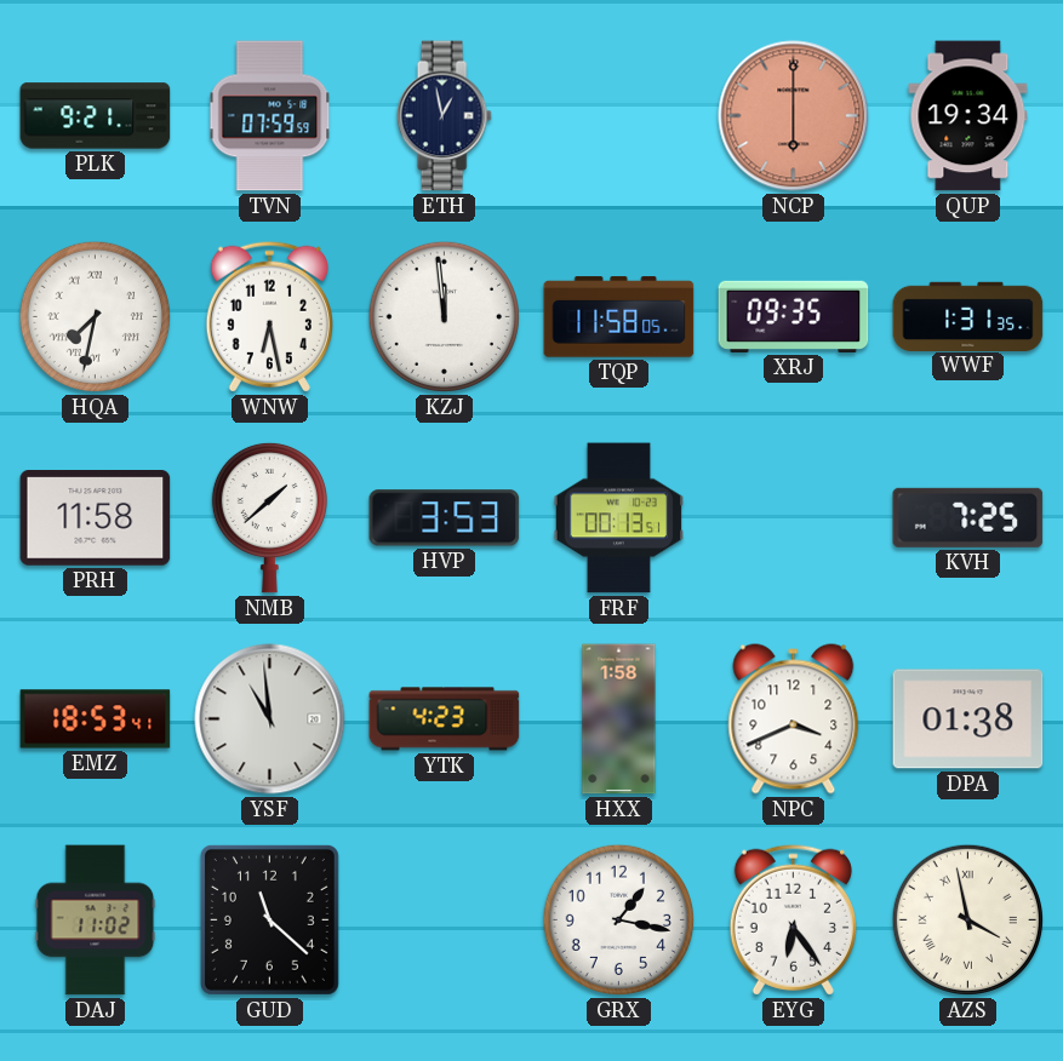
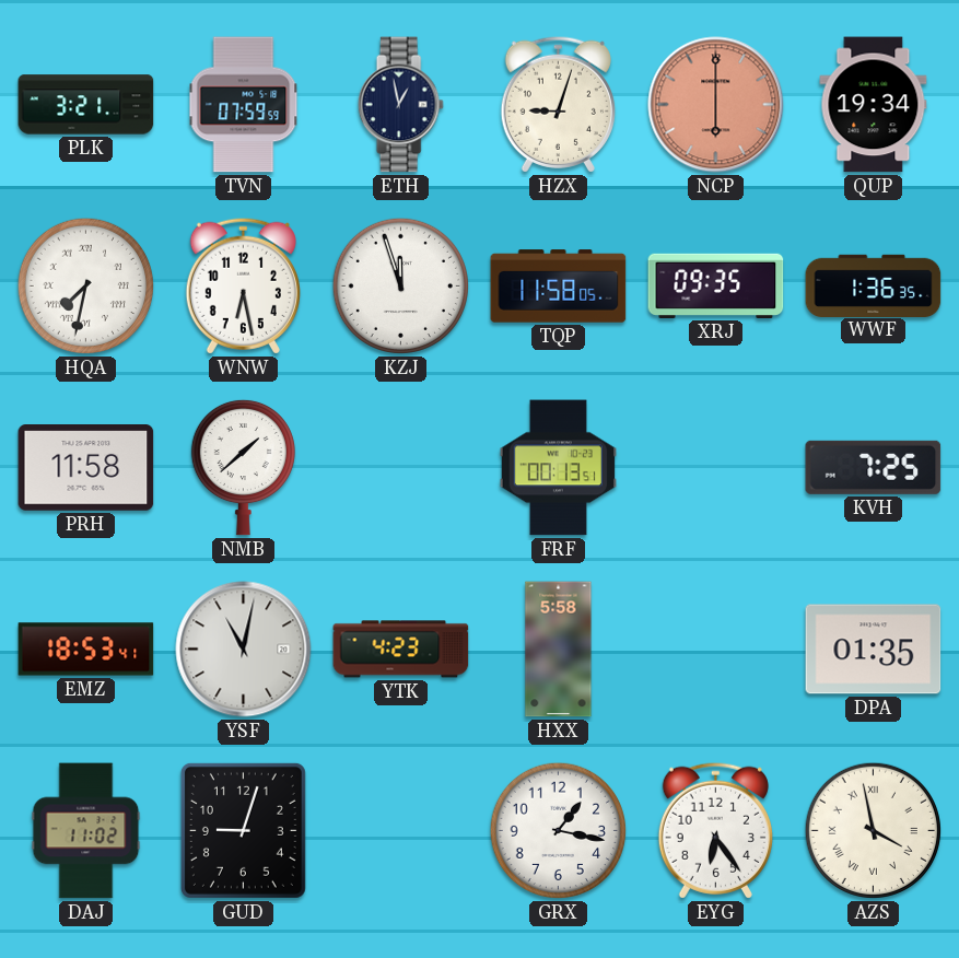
PLK: 9:21 -> 3:21
HZX: none -> 9:03
KZJ: 11:59 -> 11:57
WWF: 1:31 -> 1:36
HVP: 3:53 -> none
YSF: 10:59 -> 11:02
HXX: 1:58 -> 5:58
NPC: 3:41 -> none
DPA: 01:38 -> 01:35
GUD: 11:22 -> 9:03
